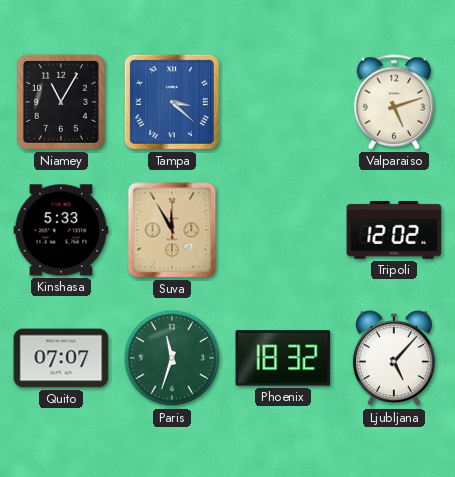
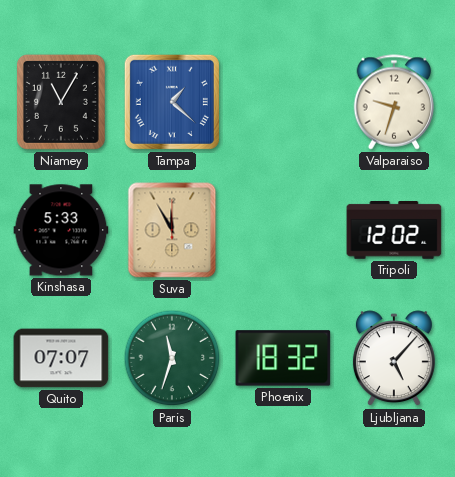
Tampa: 3:22 -> 1:22
Valparaiso: 5:12 -> 9:33
